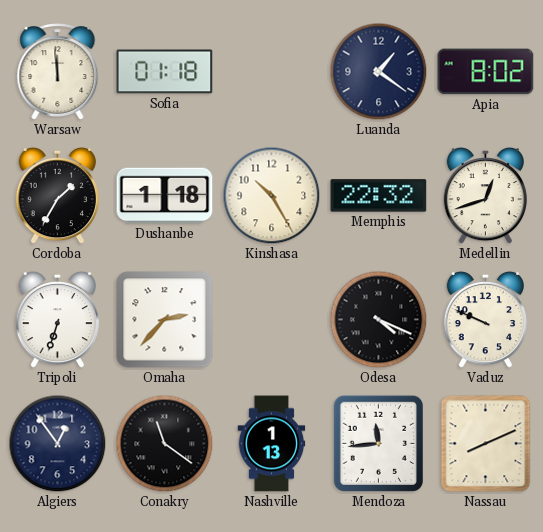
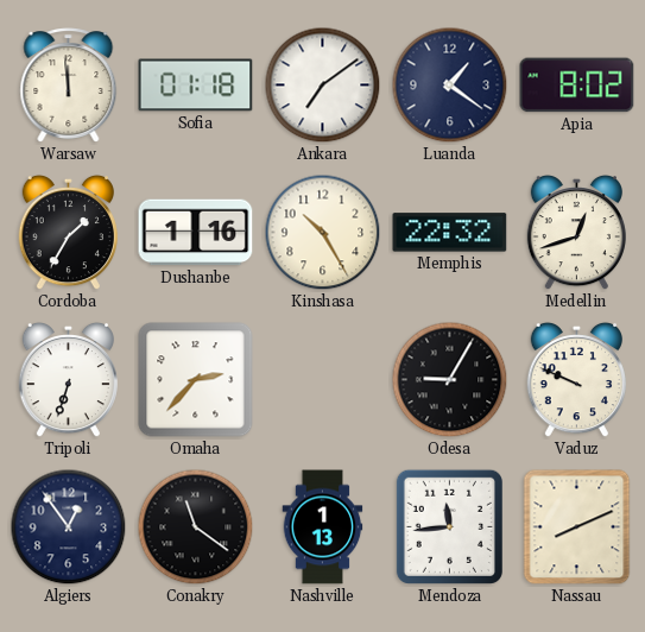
Ankara: none -> 7:09
Dushanbe: 1:18 -> 1:16
Odesa: 4:19 -> 9:05
